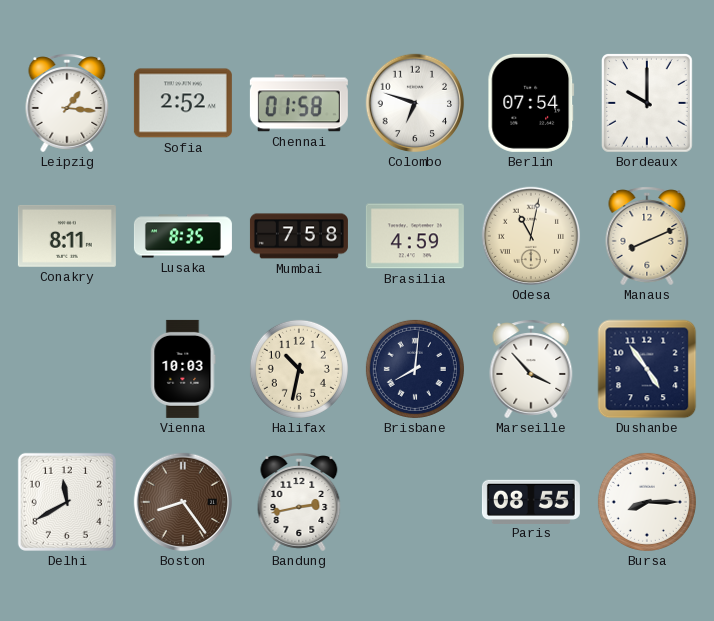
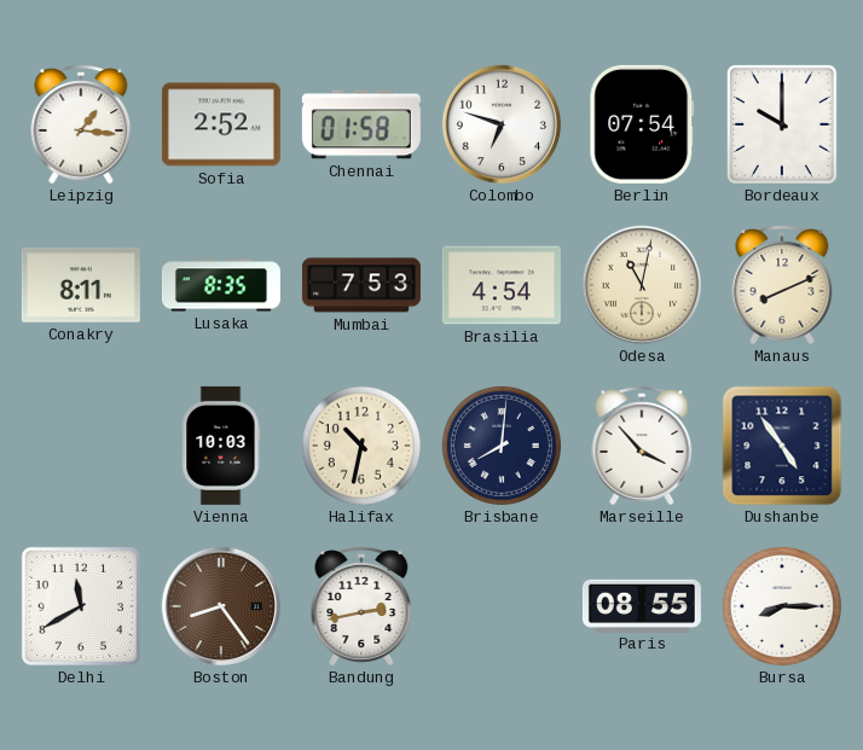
Mumbai: 7:58 -> 7:53
Brasilia: 4:59 -> 4:54
